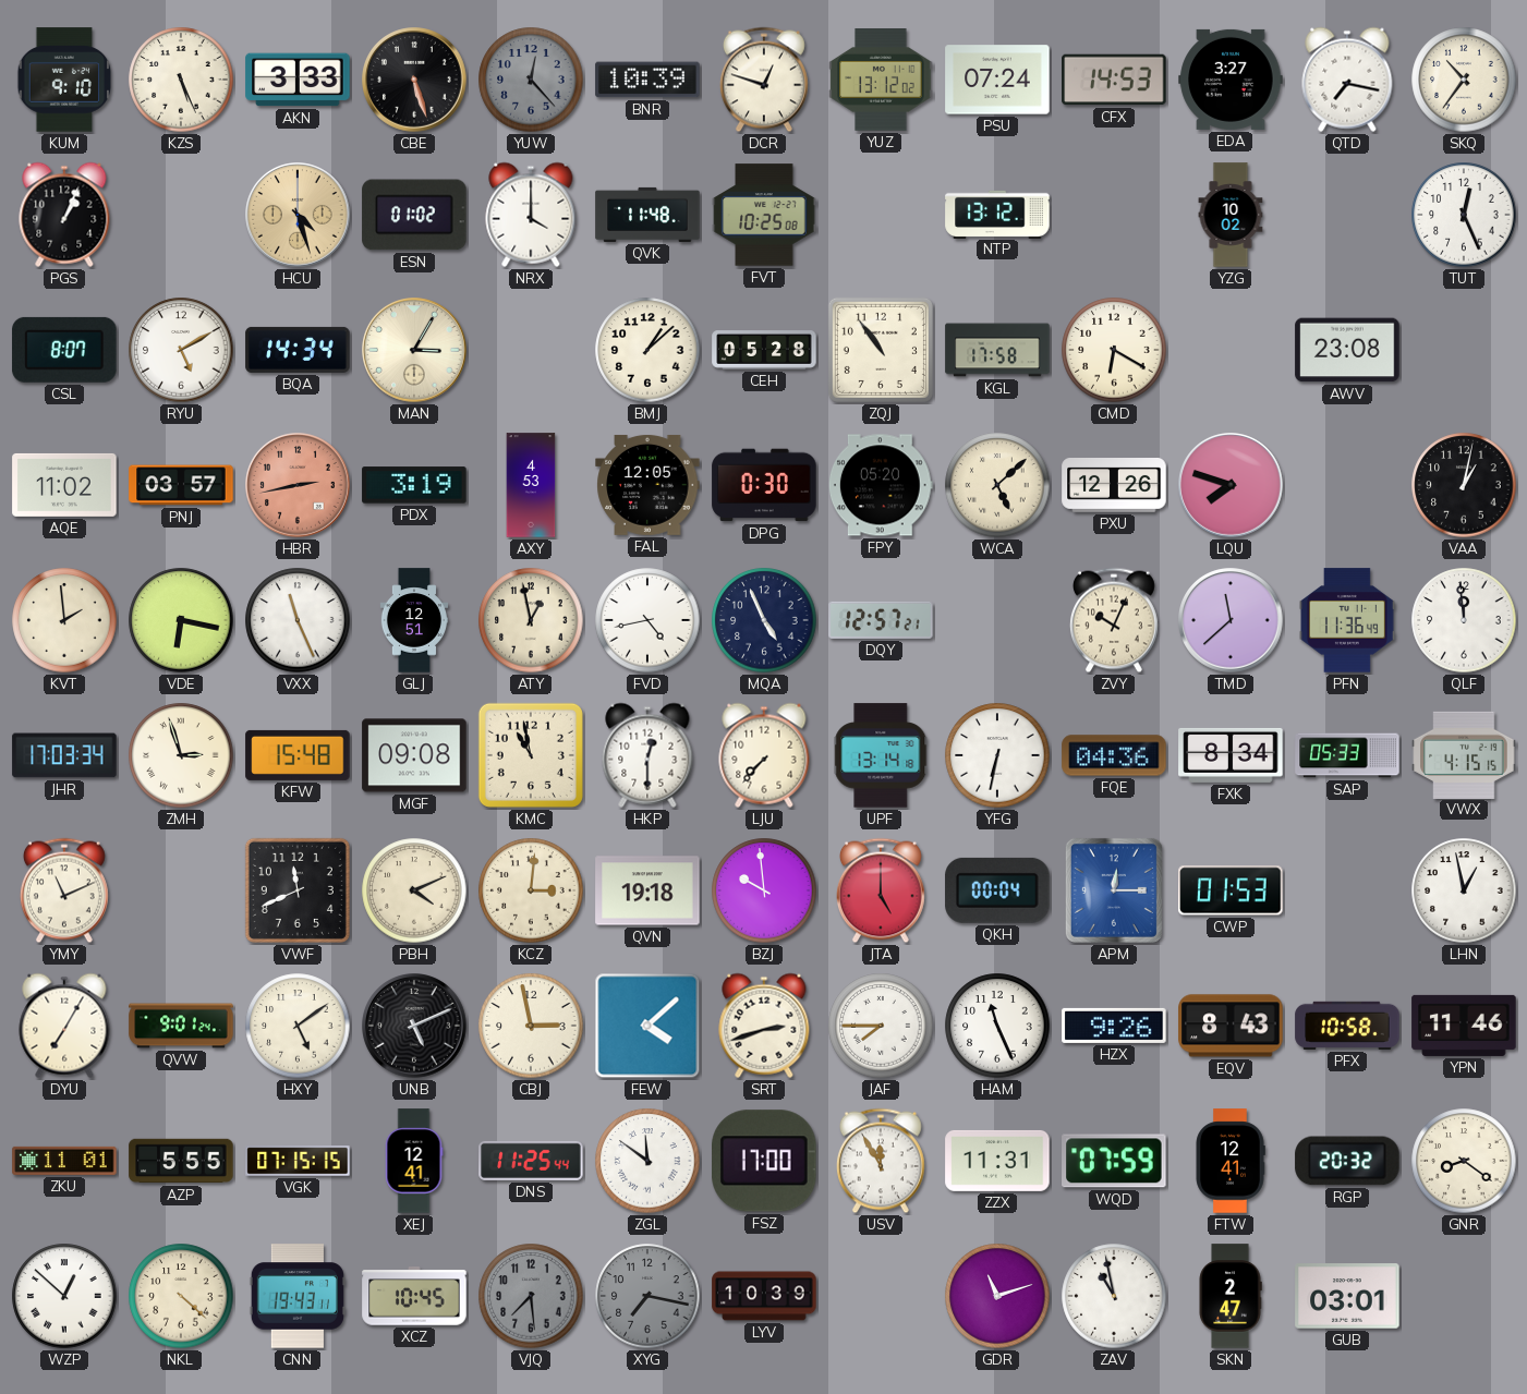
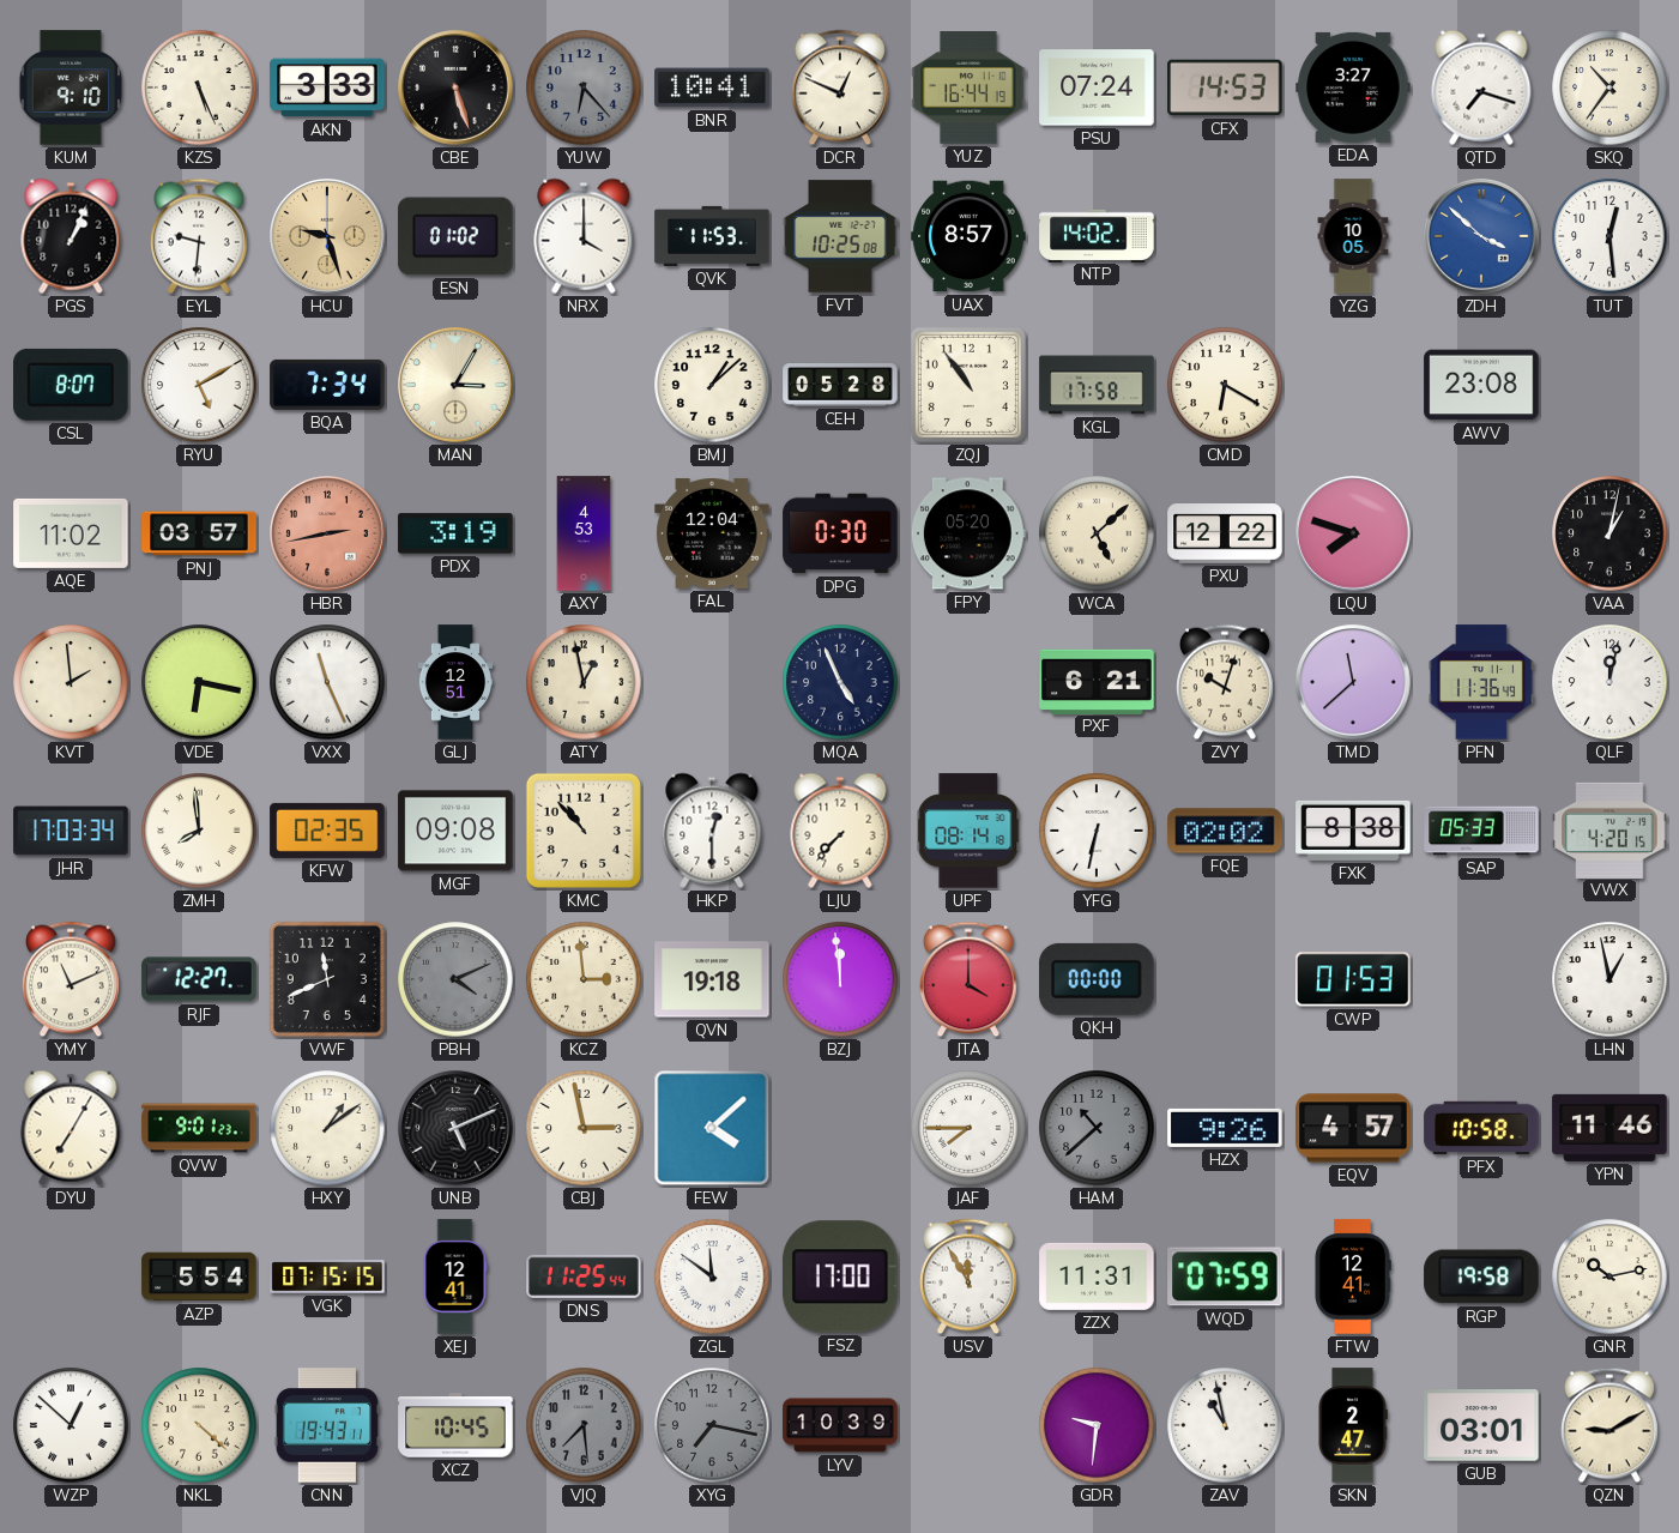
YUW: 12:23 -> 6:23
BNR: 10:39 -> 10:41
DCR: 12:48 -> 12:49
YUZ: 13:12 -> 16:44
QTD: 7:17 -> 7:18
EYL: none -> 9:31
HCU: 4:27 -> 9:27
QVK: 11:48 -> 11:53
UAX: none -> 8:57
NTP: 13:12 -> 14:02
YZG: 10:02 -> 10:05
ZDH: none -> 3:52
TUT: 12:26 -> 12:29
BQA: 14:34 -> 7:34
FAL: 12:05 -> 12:04
PXU: 12:26 -> 12:22
FVD: 4:43 -> none
DQY: 12:57 -> none
PXF: none -> 6:21
ZVY: 10:04 -> 10:03
QLF: 11:59 -> 12:02
ZMH: 2:57 -> 7:59
KFW: 15:48 -> 02:35
KMC: 10:58 -> 10:53
UPF: 13:14 -> 08:14
FQE: 04:36 -> 02:02
FXK: 8:34 -> 8:38
VWX: 4:15 -> 4:20
RJF: none -> 12:27
PBH dial: cream -> grey
KCZ: 3:01 -> 2:59
BZJ: 9:59 -> 11:59
JTA: 5:00 -> 4:00
QKH: 00:04 -> 00:00
APM: 12:15 -> none
QVW: 9:01:24 -> 9:01:23
HXY: 5:09 -> 1:09
SRT: 2:42 -> none
HAM: 11:26 -> 10:38
HAM dial: white -> grey
EQV: 8:43 -> 4:57
ZKU: 11:01 -> none
AZP: 5:55 -> 5:54
RGP: 20:32 -> 19:58
GNR: 8:21 -> 10:13
GDR: 11:12 -> 9:31
QZN: none -> 9:10
